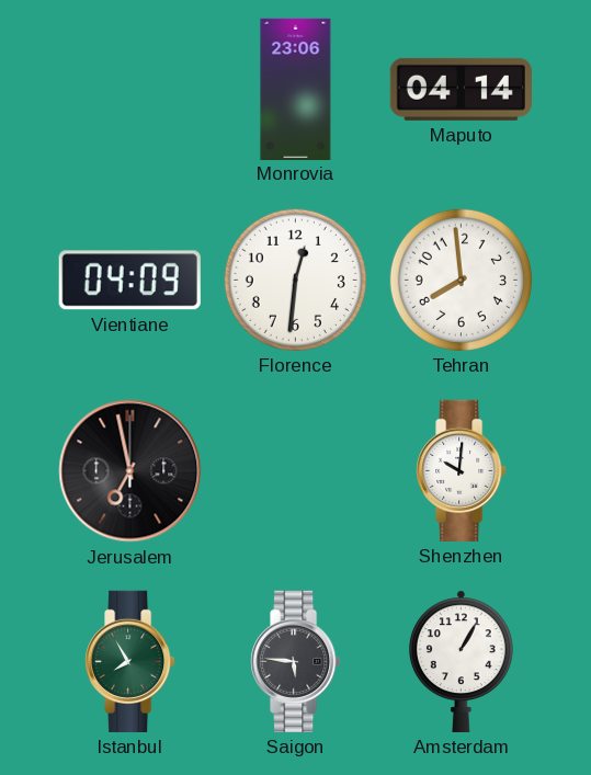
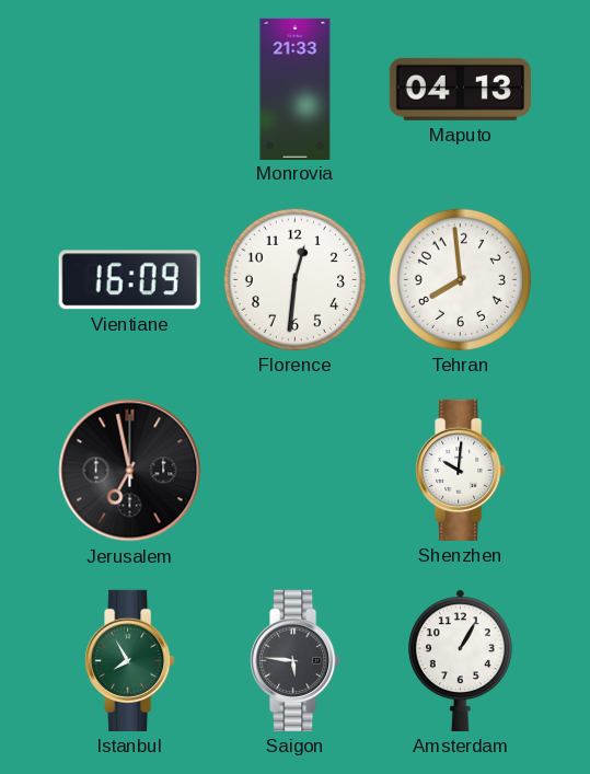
Monrovia: 23:06 -> 21:33
Maputo: 04:14 -> 04:13
Vientiane: 04:09 -> 16:09
